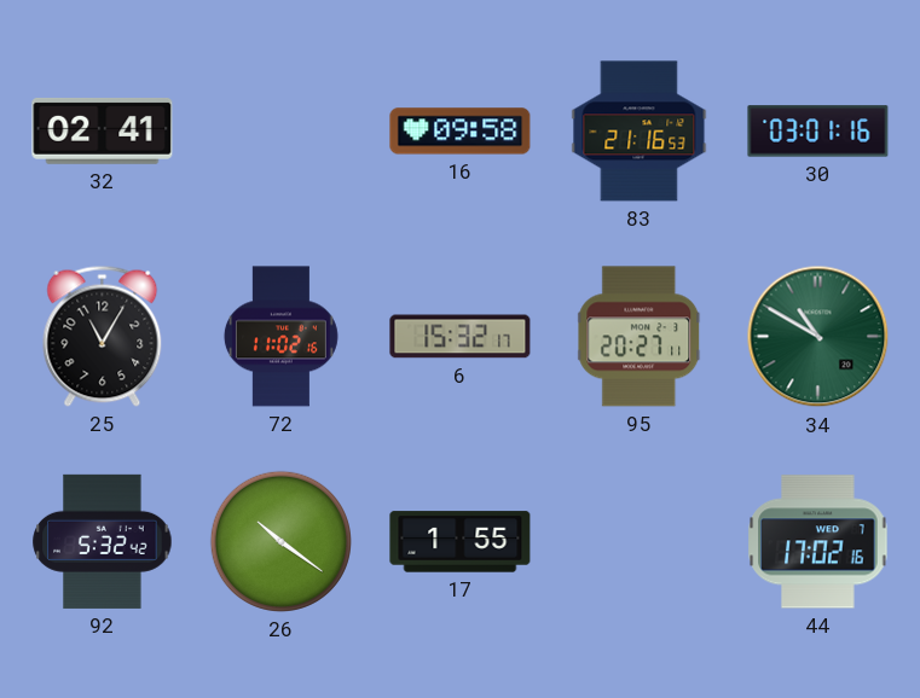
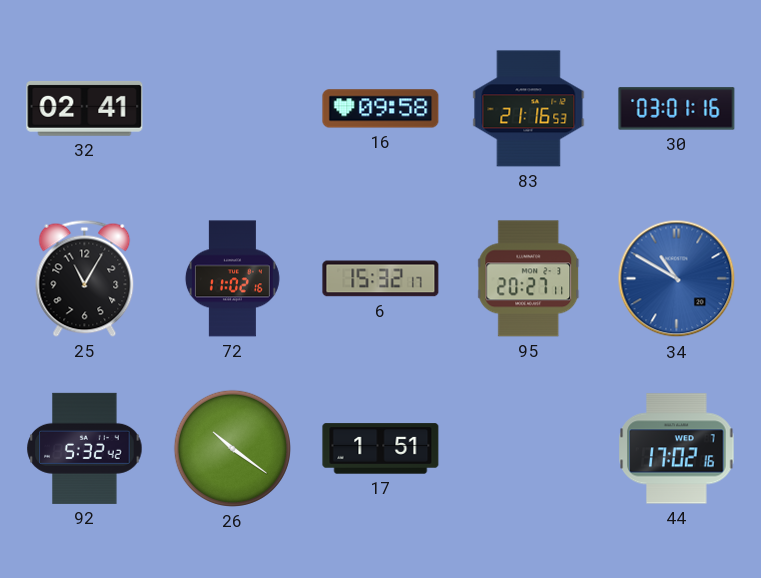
34 dial: green -> blue
17: 1:55 -> 1:51
